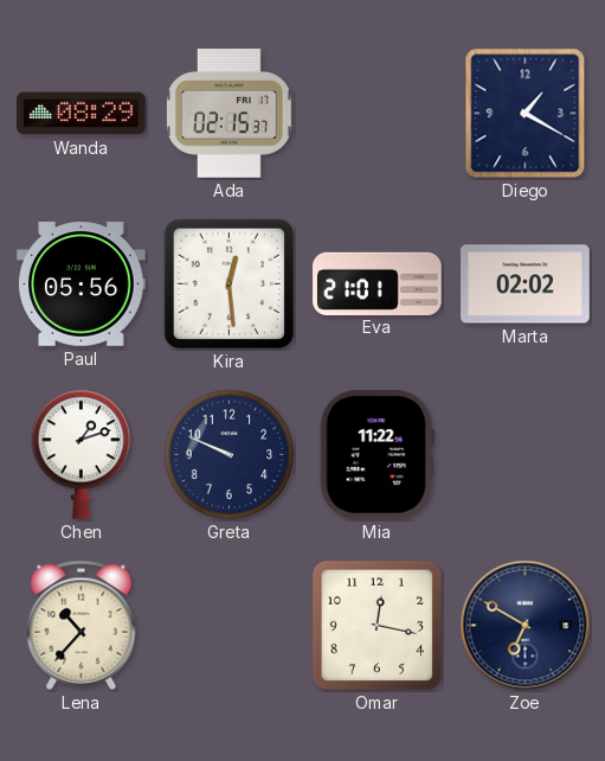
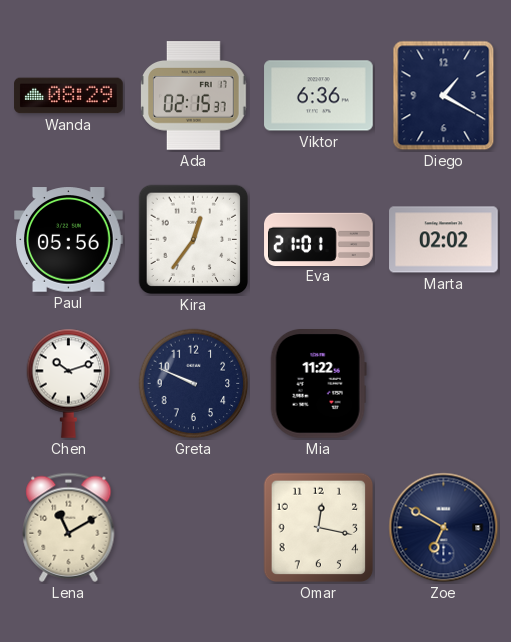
Viktor: none -> 6:36
Kira: 12:29 -> 12:36
Chen: 1:12 -> 10:12
Lena: 10:37 -> 11:10
